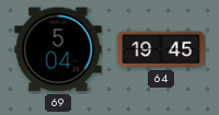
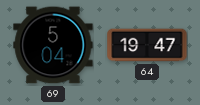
64: 19:45 -> 19:47
